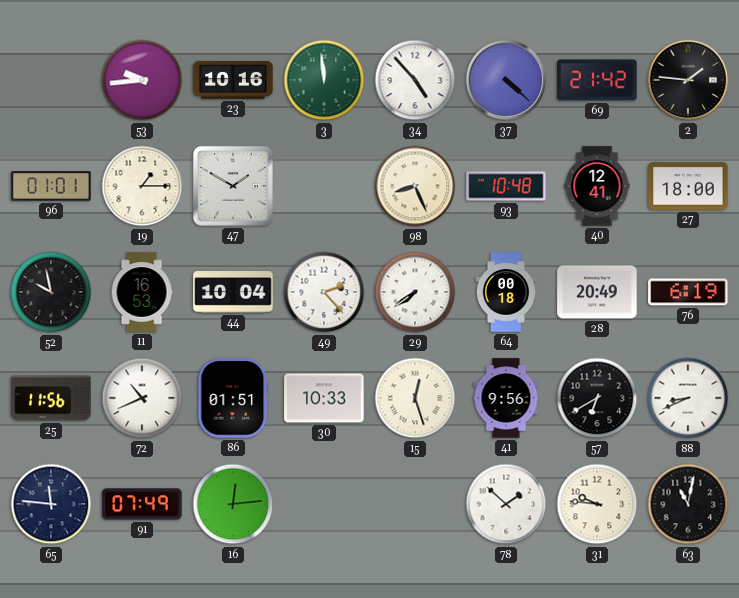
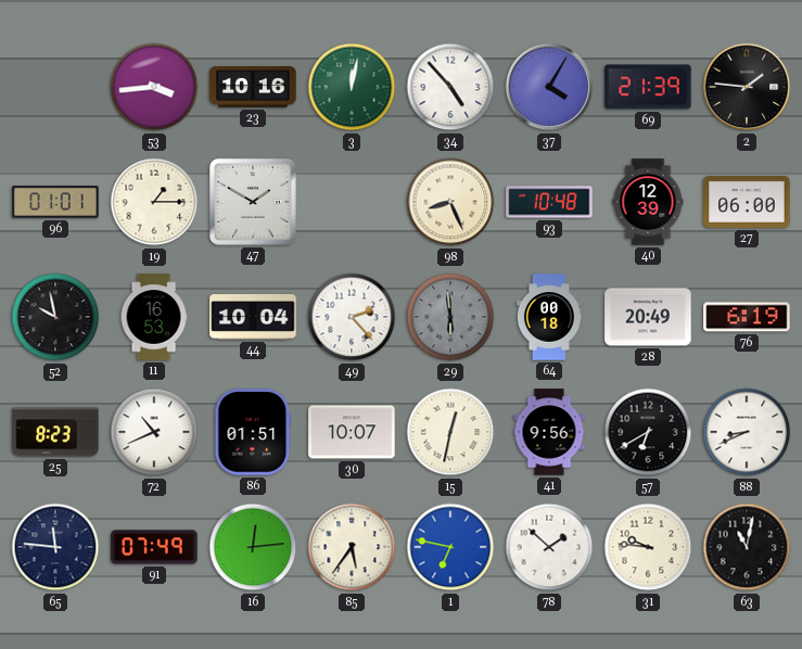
53: 9:44 -> 3:44
3: 11:59 -> 12:02
37: 4:22 -> 4:05
69: 21:42 -> 21:39
40: 12:41 -> 12:39
27: 18:00 -> 06:00
29: 7:39 -> 5:59
29 dial: white -> grey
25: 11:56 -> 8:23
30: 10:33 -> 10:07
15: 12:27 -> 12:32
85: none -> 5:36
1: none -> 6:47
